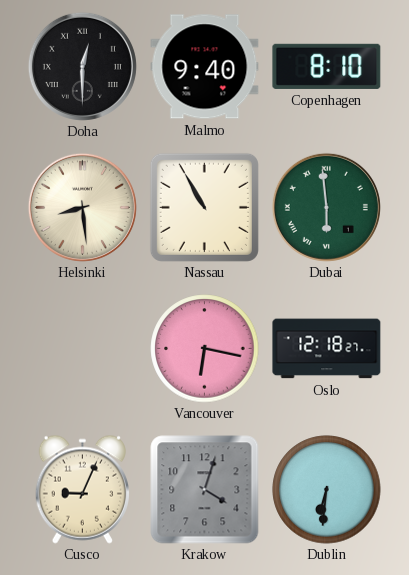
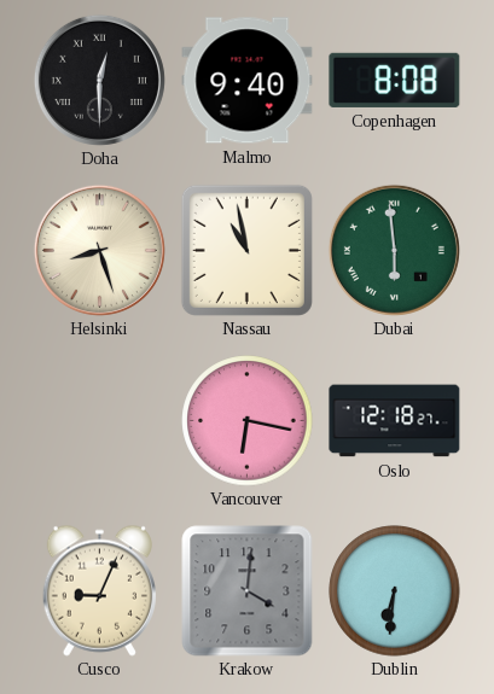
Copenhagen: 8:10 -> 8:08
Helsinki: 8:29 -> 8:27
Nassau: 10:55 -> 10:58
Krakow: 4:03 -> 4:01
